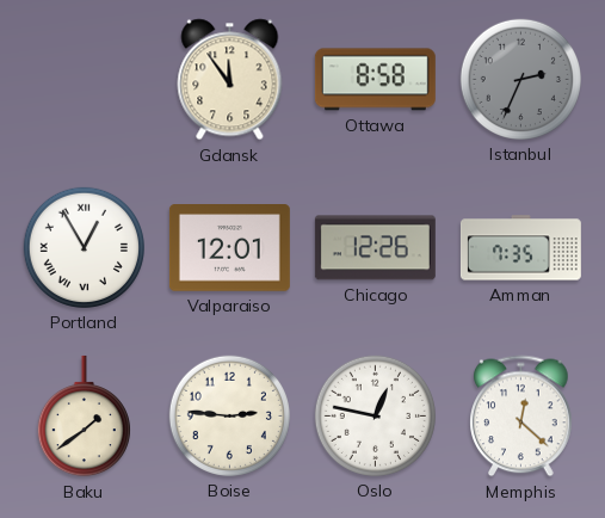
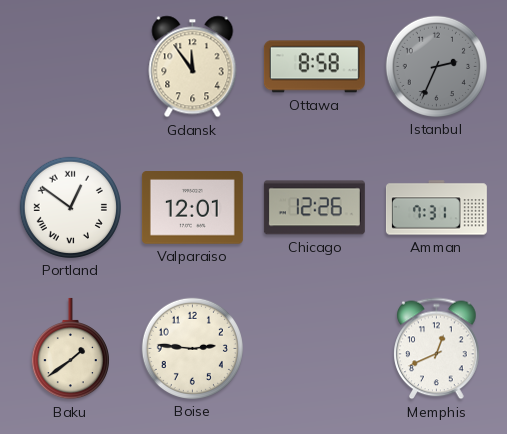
Portland: 12:55 -> 12:51
Amman: 7:35 -> 7:31
Oslo: 12:47 -> none
Memphis: 12:22 -> 12:41
